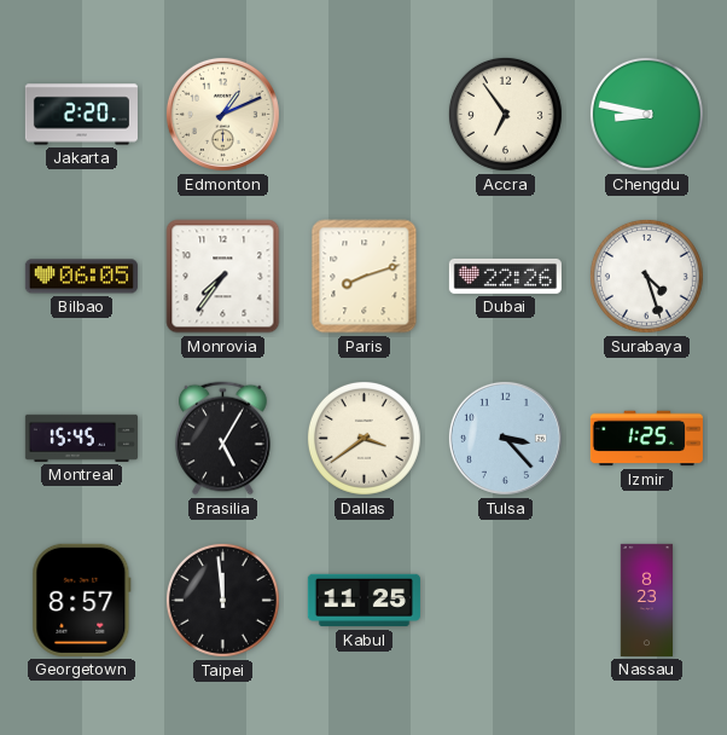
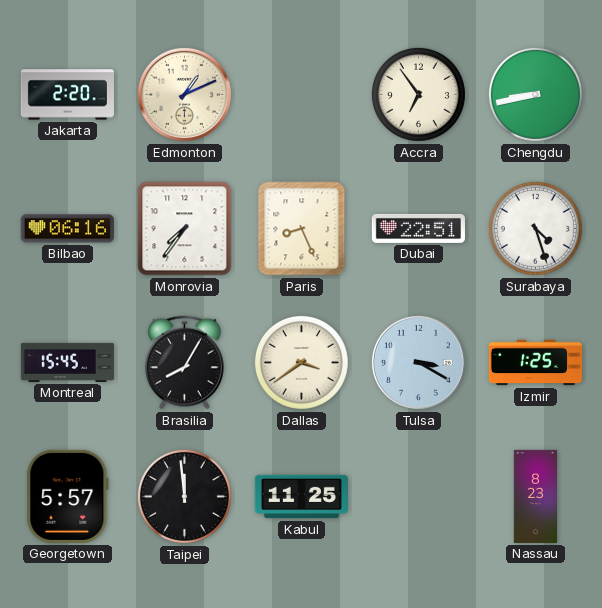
Chengdu: 8:47 -> 8:43
Bilbao: 06:05 -> 06:16
Paris: 8:12 -> 8:26
Dubai: 22:26 -> 22:51
Brasilia: 5:05 -> 8:05
Tulsa: 3:23 -> 3:20
Georgetown: 8:57 -> 5:57
